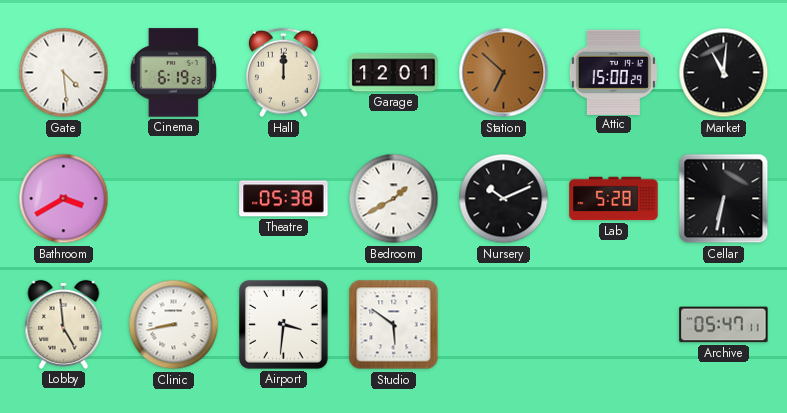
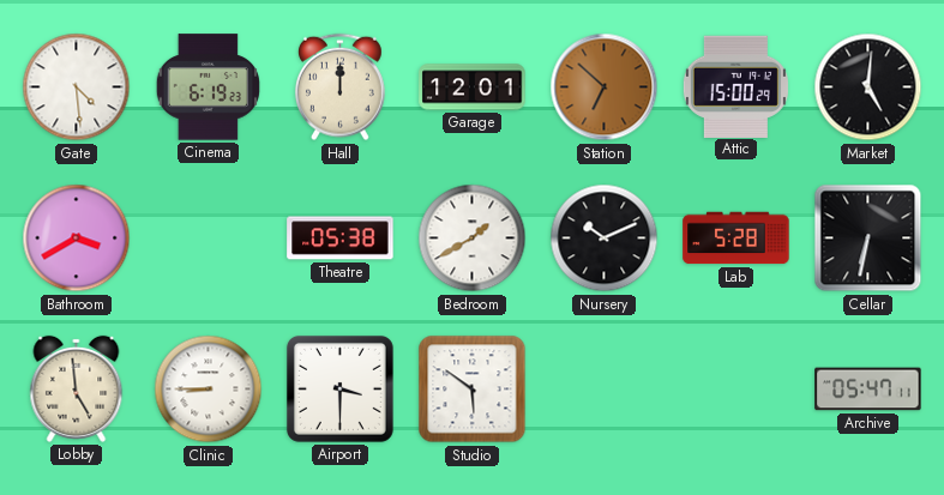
Market: 11:01 -> 5:01
Clinic: 8:43 -> 8:45
Airport: 3:31 -> 3:30
